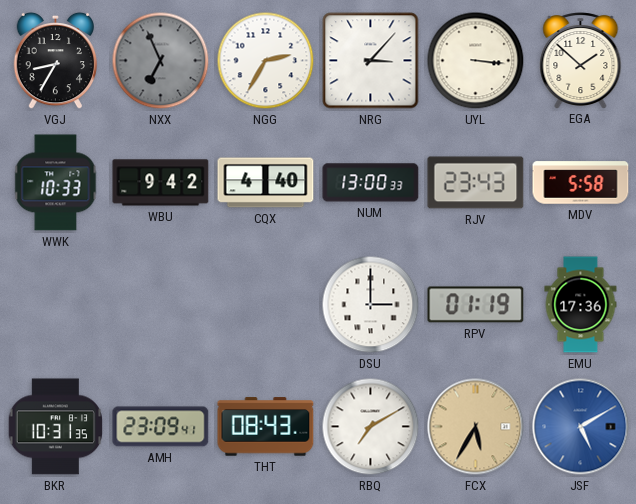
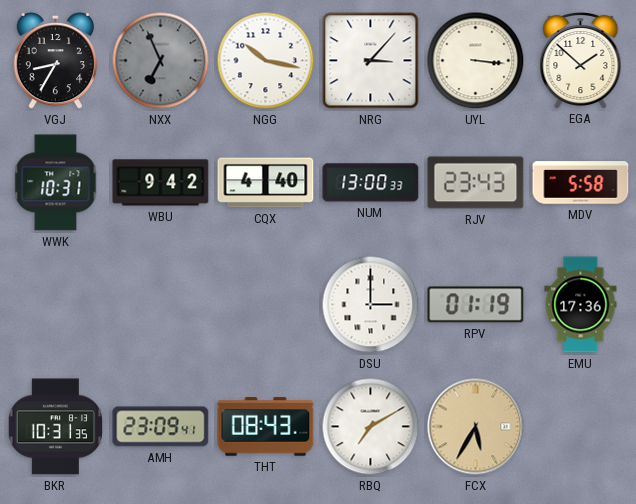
NGG: 2:35 -> 10:17
WWK: 10:33 -> 10:31
JSF: 5:10 -> none
